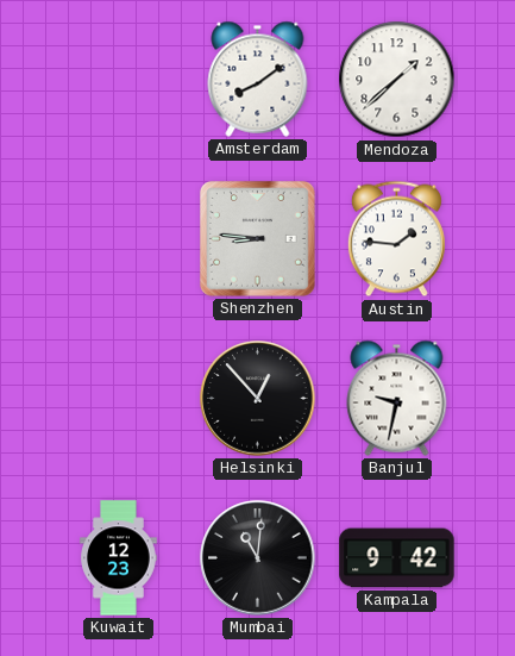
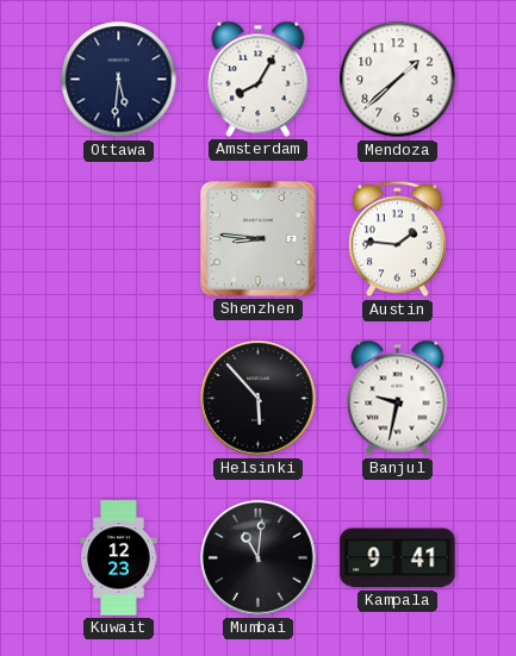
Ottawa: none -> 5:31
Amsterdam: 8:09 -> 8:05
Helsinki: 12:53 -> 5:53
Kampala: 9:42 -> 9:41
